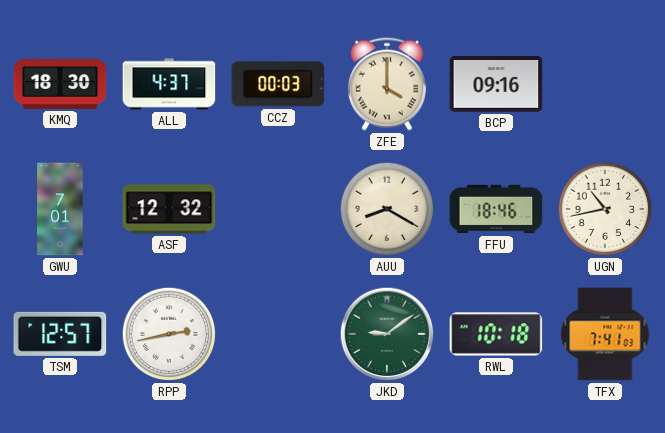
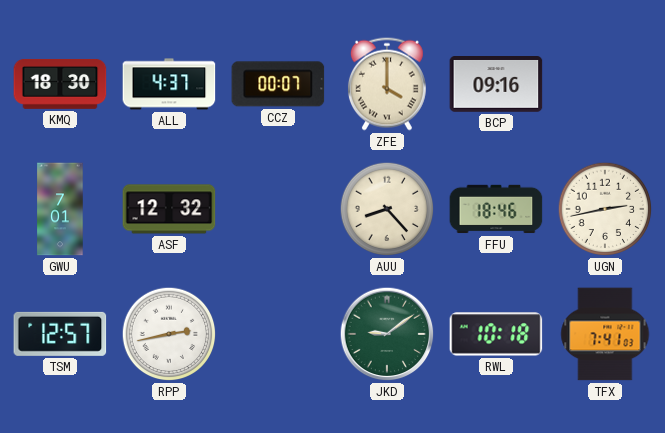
CCZ: 00:03 -> 00:07
AUU: 8:20 -> 8:23
UGN: 10:43 -> 2:43
